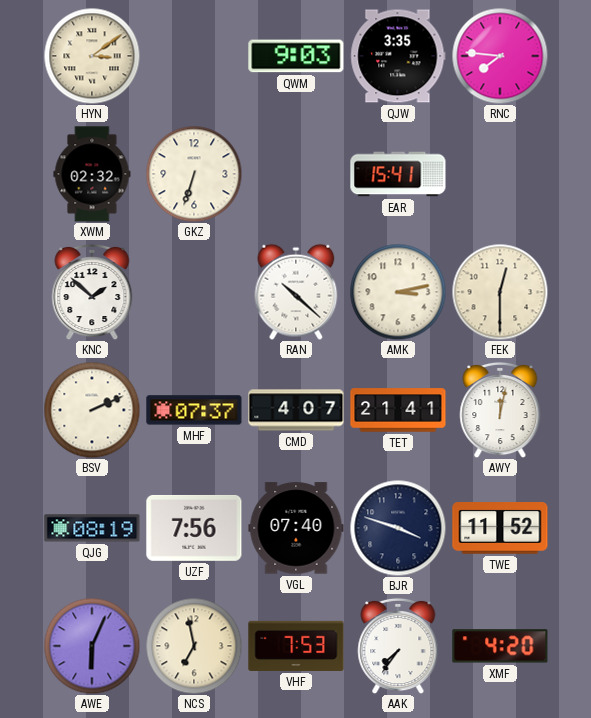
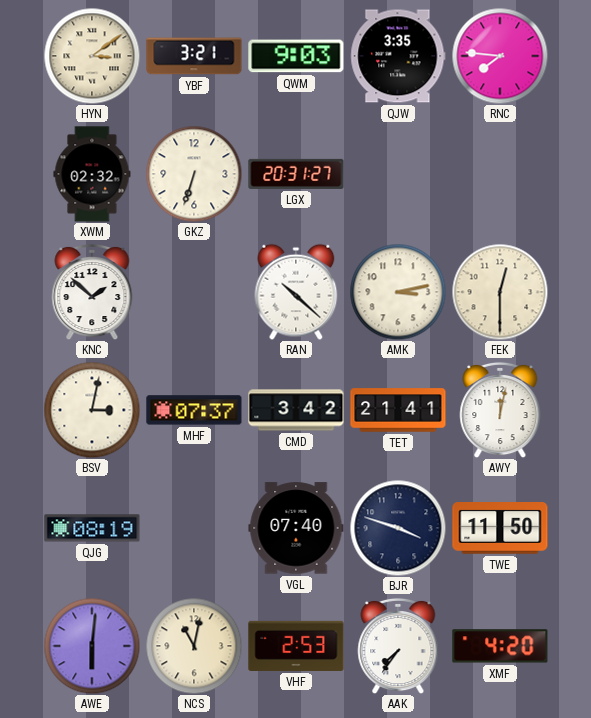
YBF: none -> 3:21
LGX: none -> 20:31
EAR: 15:41 -> none
BSV: 2:11 -> 3:02
CMD: 4:07 -> 3:42
UZF: 7:56 -> none
TWE: 11:52 -> 11:50
AWE: 6:04 -> 6:01
NCS: 6:58 -> 11:02
VHF: 7:53 -> 2:53
